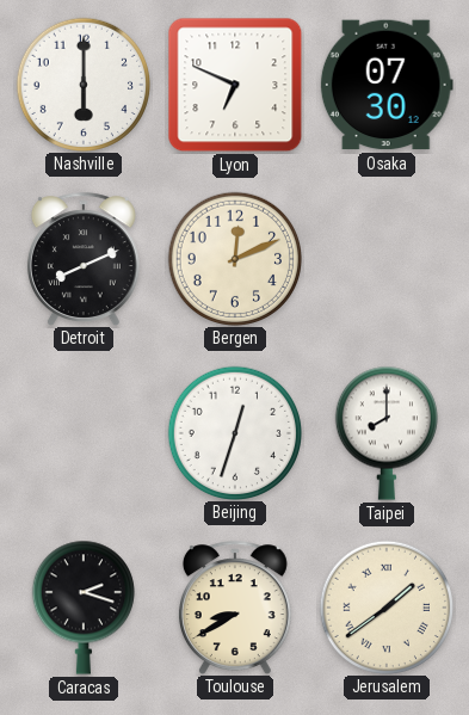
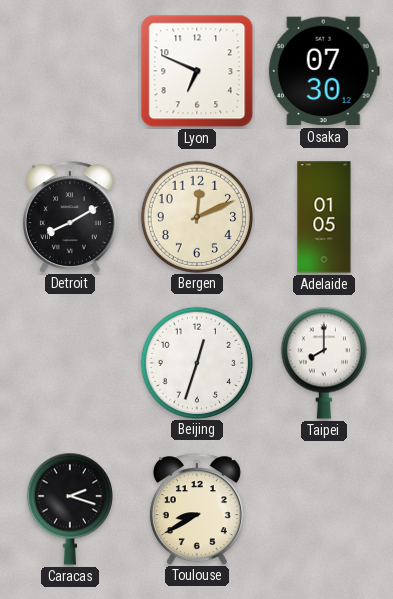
Nashville: 6:00 -> none
Detroit: 8:11 -> 8:10
Adelaide: none -> 01:05
Jerusalem: 1:39 -> none
